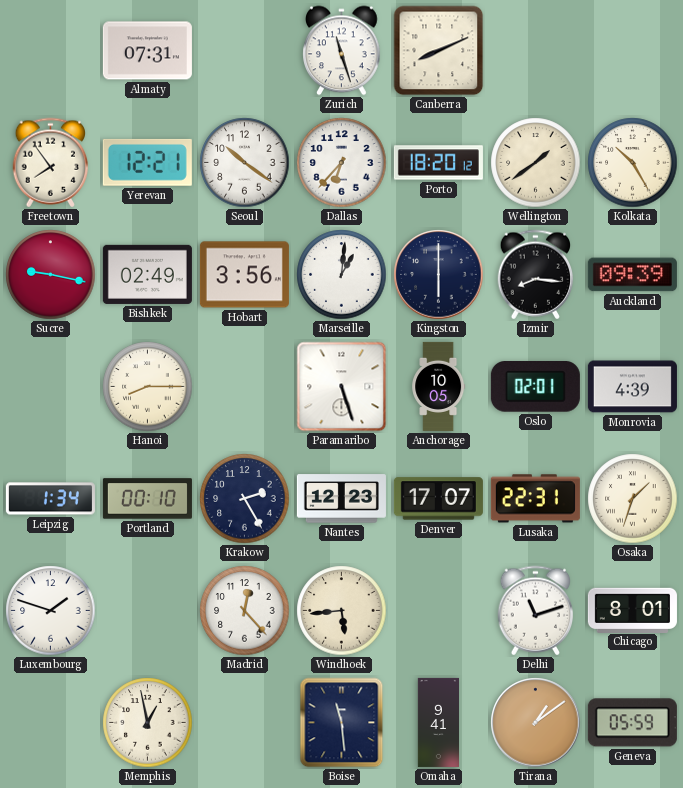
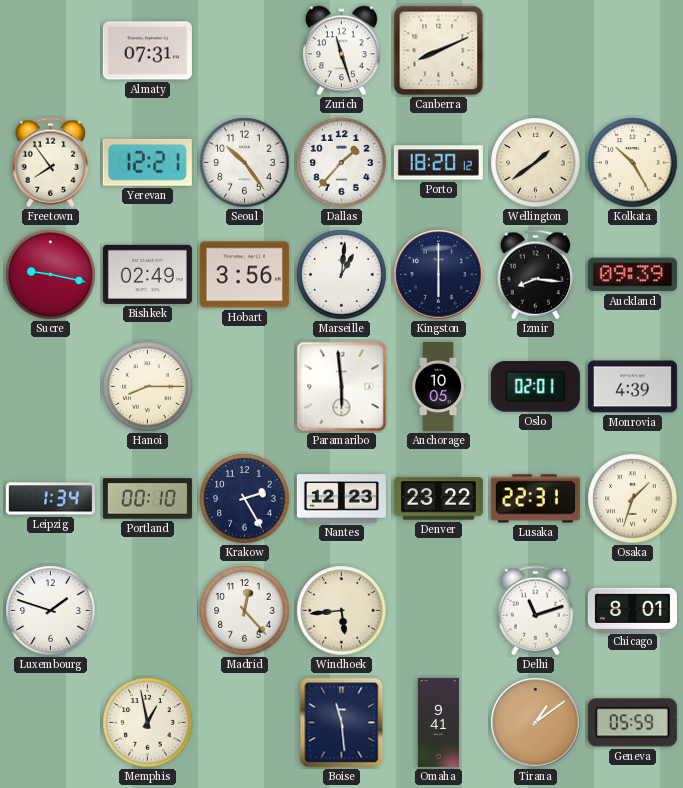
Seoul: 10:21 -> 10:24
Dallas: 6:37 -> 1:37
Paramaribo: 5:27 -> 5:59
Denver: 17:07 -> 23:22
